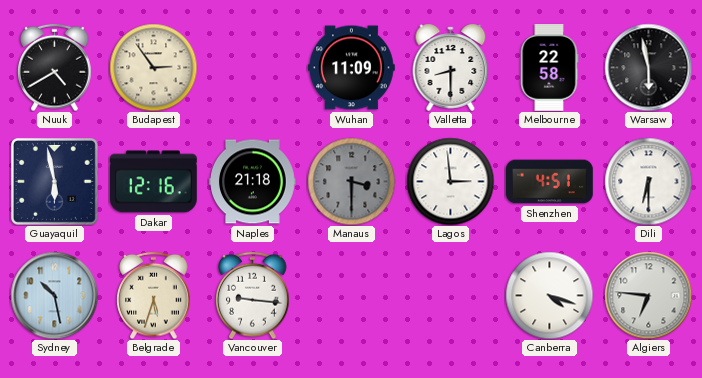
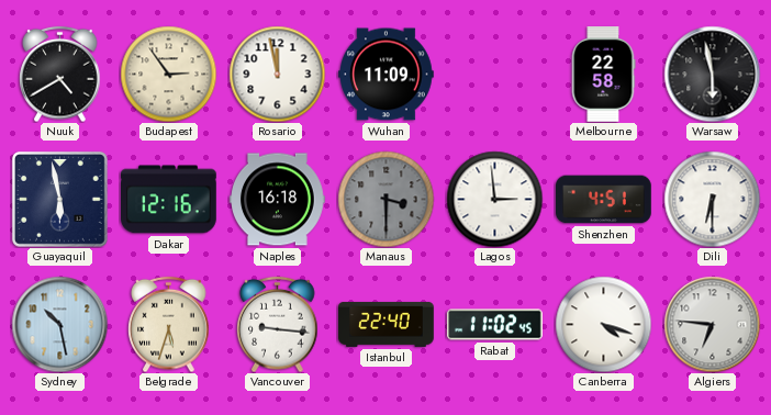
Rosario: none -> 11:58
Valletta: 8:30 -> none
Naples: 21:18 -> 16:18
Istanbul: none -> 22:40
Rabat: none -> 11:02
